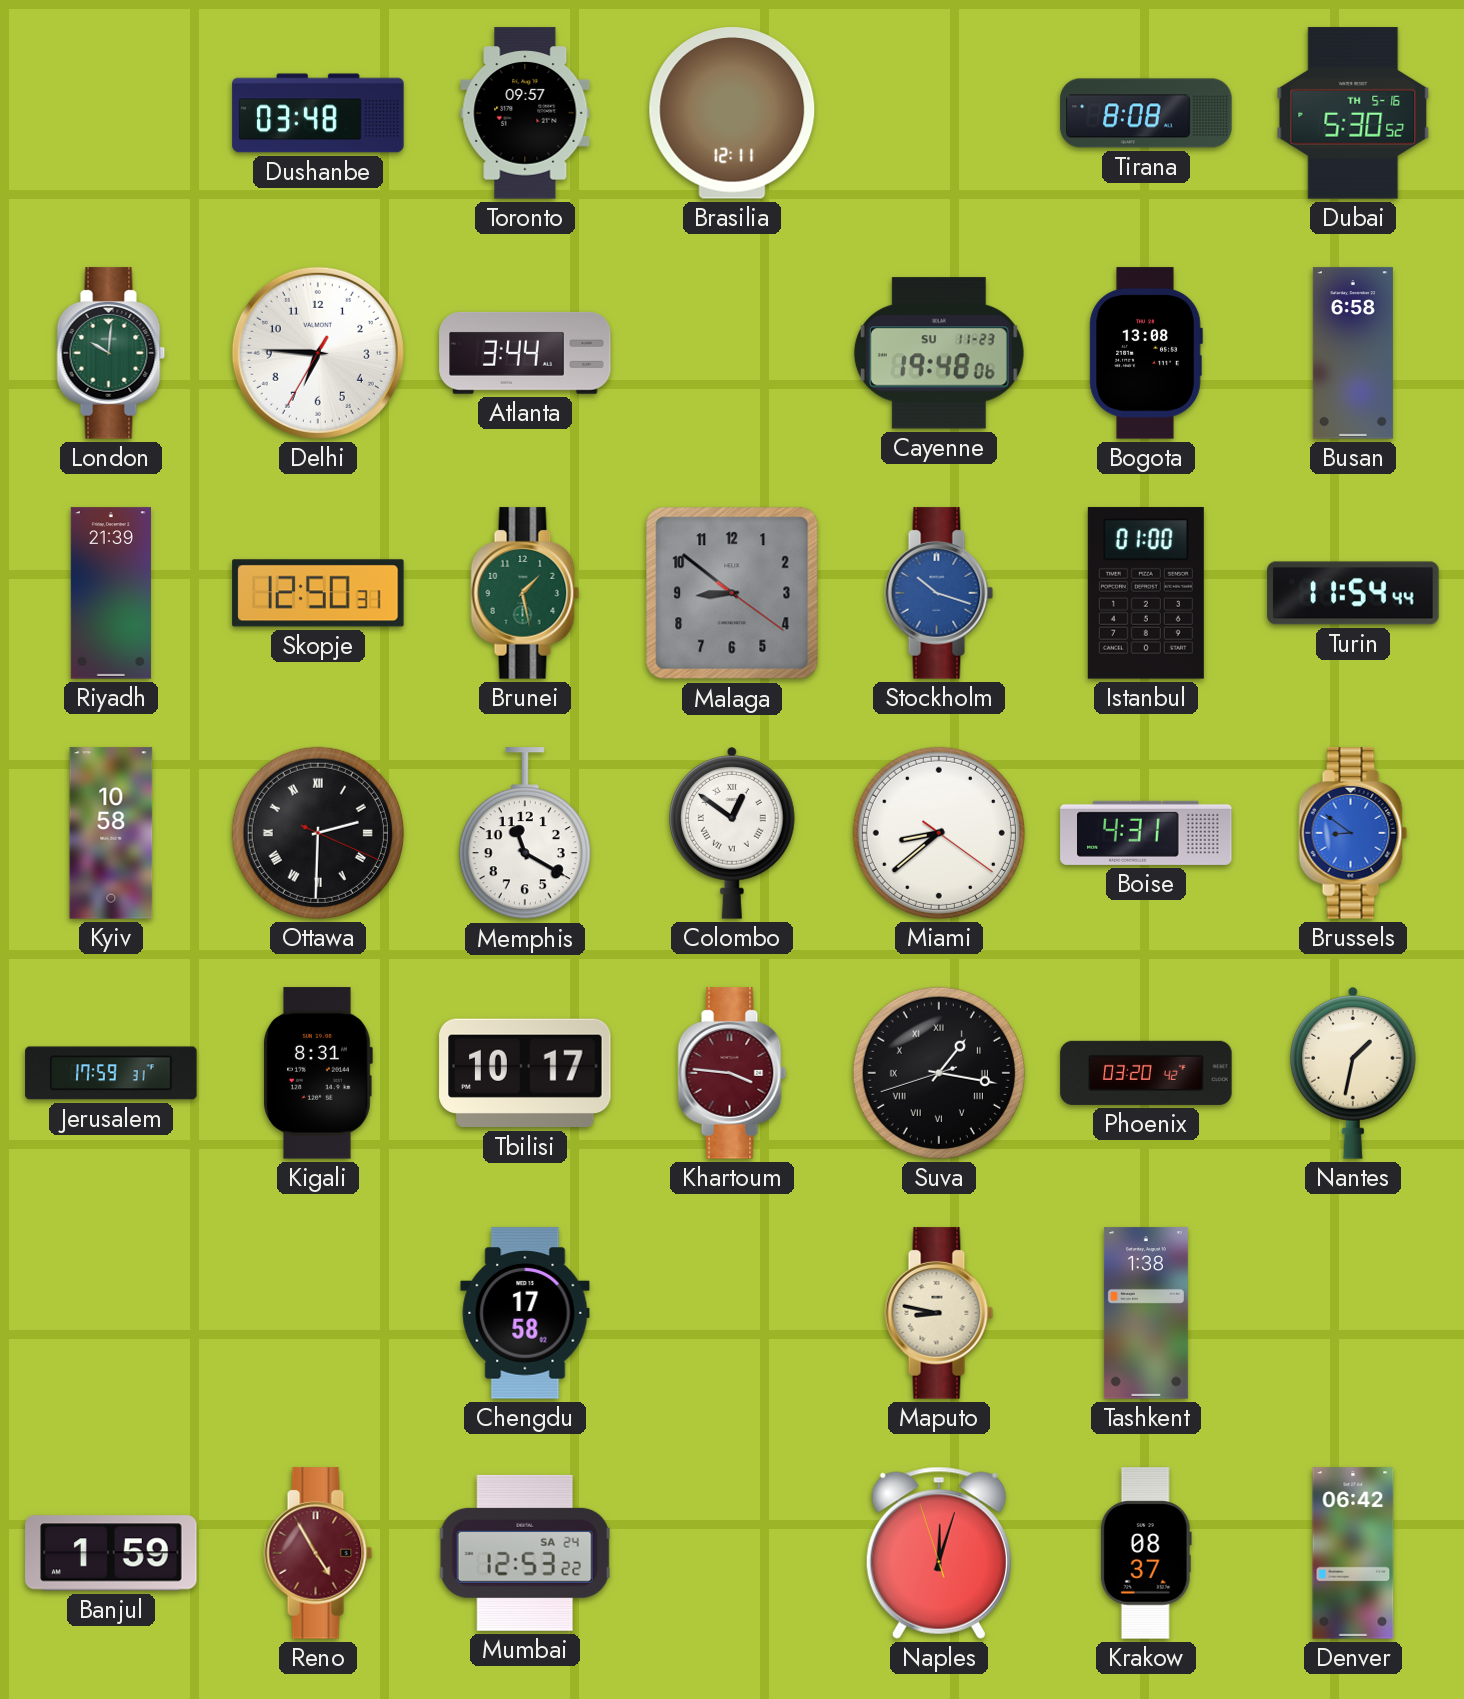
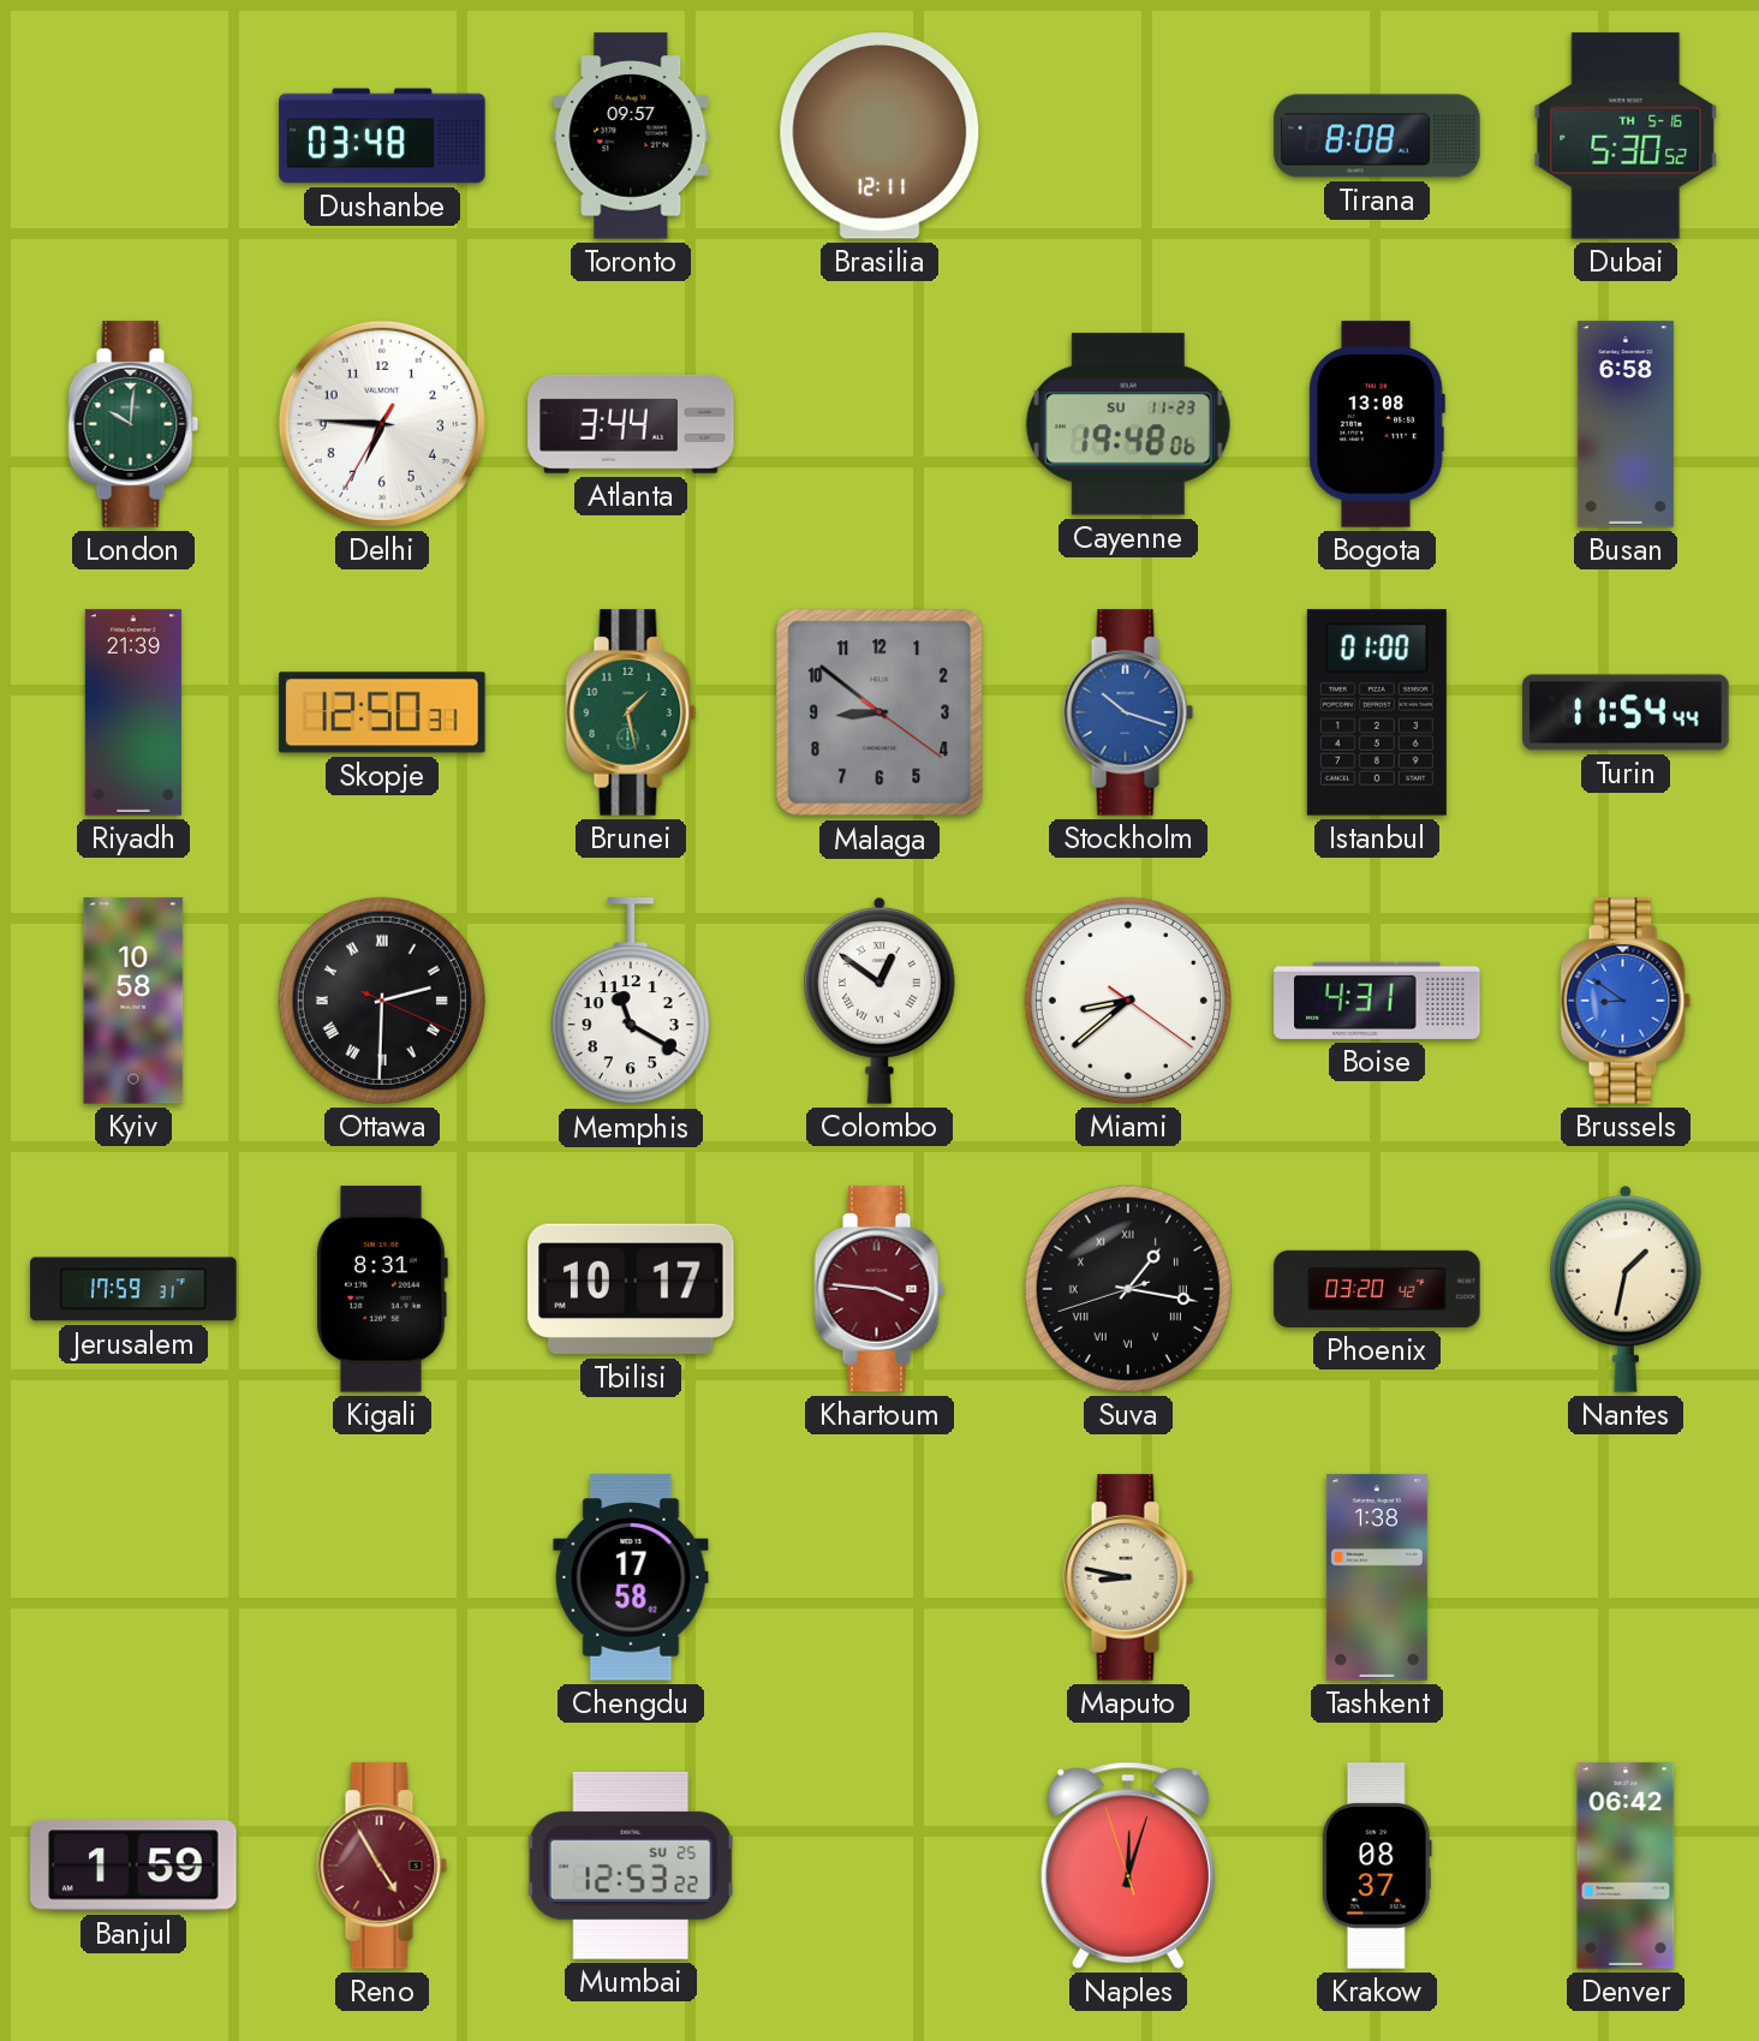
Mumbai date: SA 24 -> SU 25
